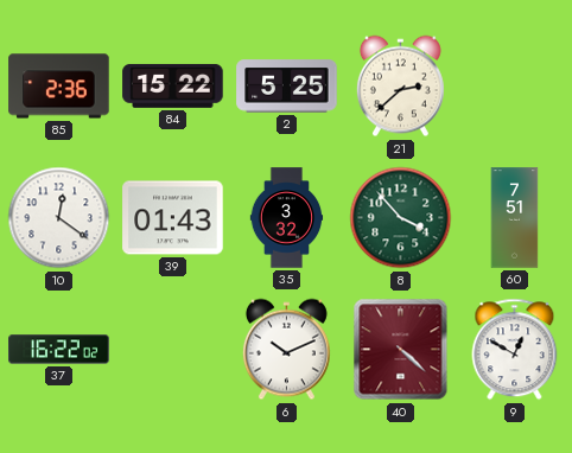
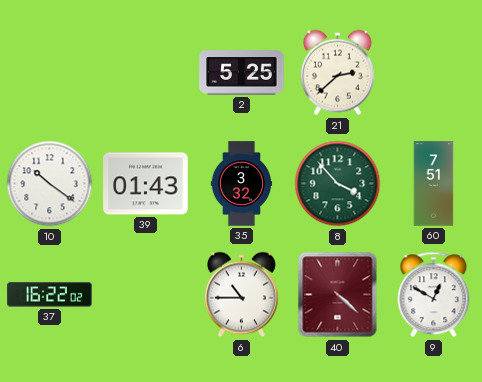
85: 2:36 -> none
84: 15:22 -> none
10: 12:21 -> 10:21
6: 10:11 -> 10:45
